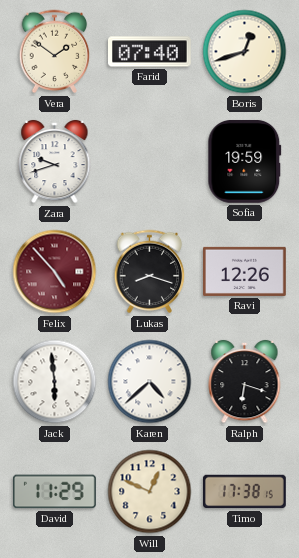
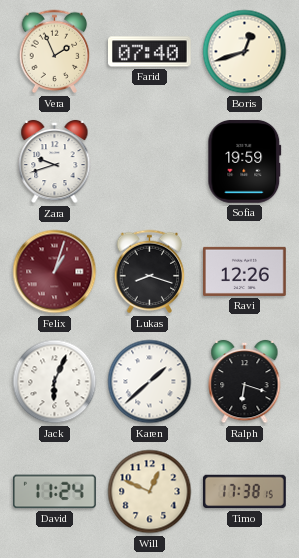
Vera: 1:51 -> 1:56
Felix: 4:53 -> 1:03
Jack: 5:59 -> 6:04
Karen: 4:38 -> 1:38
David: 11:29 -> 11:24
